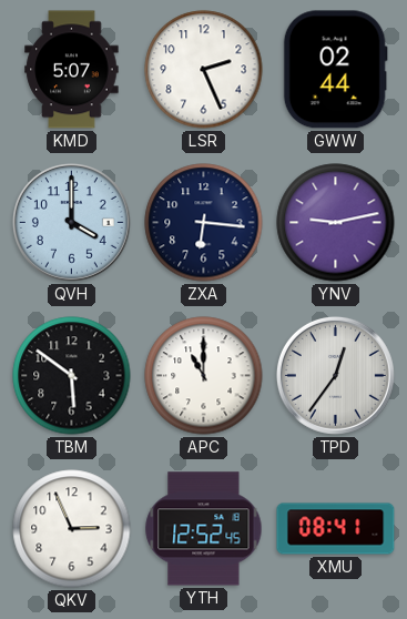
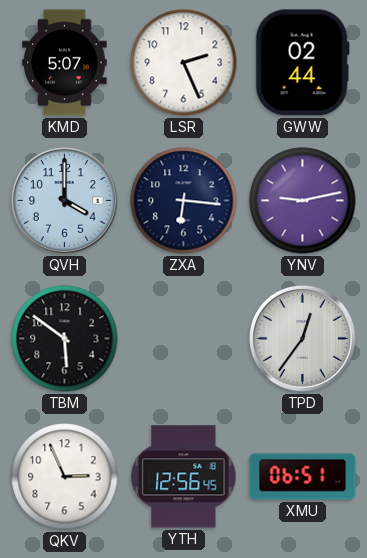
APC: 11:00 -> none
YTH: 12:52 -> 12:56
XMU: 08:41 -> 06:51
